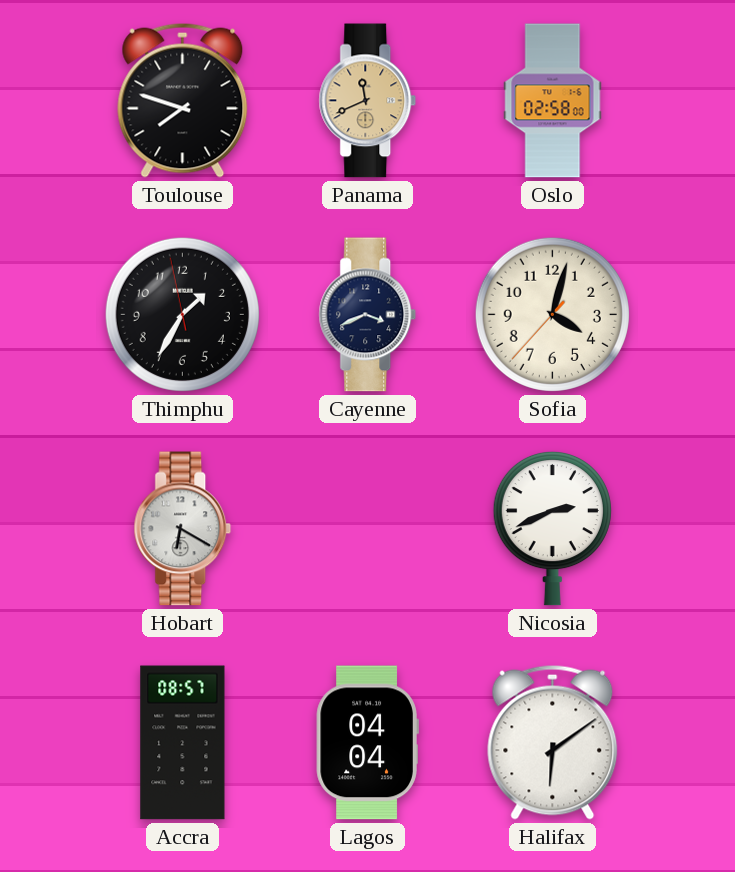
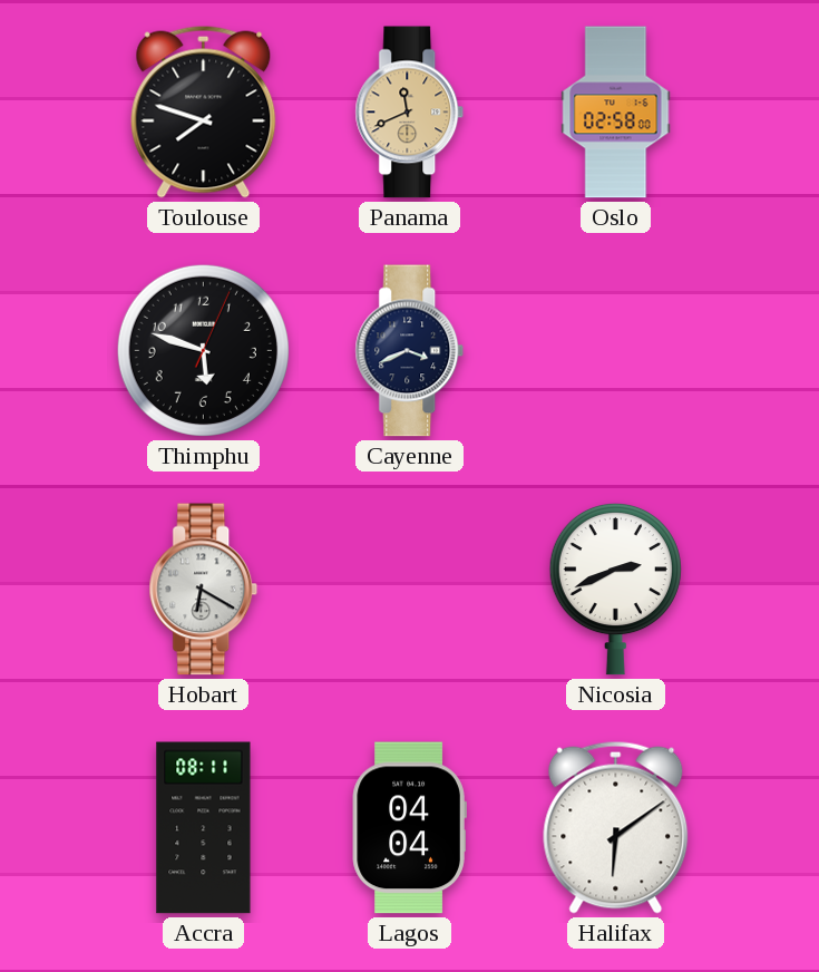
Thimphu: 1:34 -> 5:48
Sofia: 4:02 -> none
Accra: 08:57 -> 08:11
